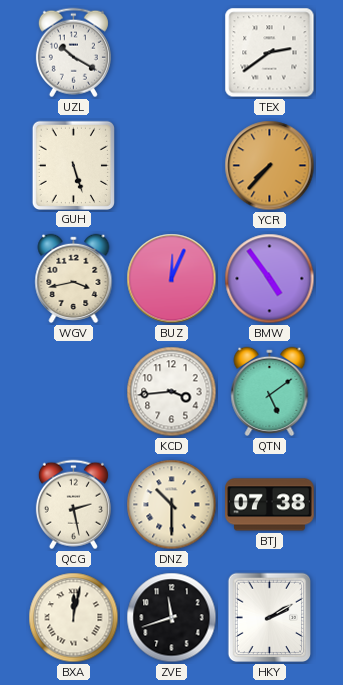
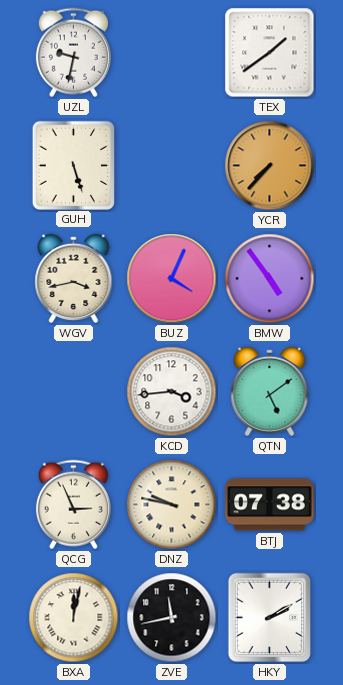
UZL: 10:20 -> 9:32
TEX: 2:39 -> 1:39
BUZ: 12:04 -> 4:04
QCG: 2:28 -> 2:56
DNZ: 10:30 -> 9:47
ZVE: 11:42 -> 11:43
